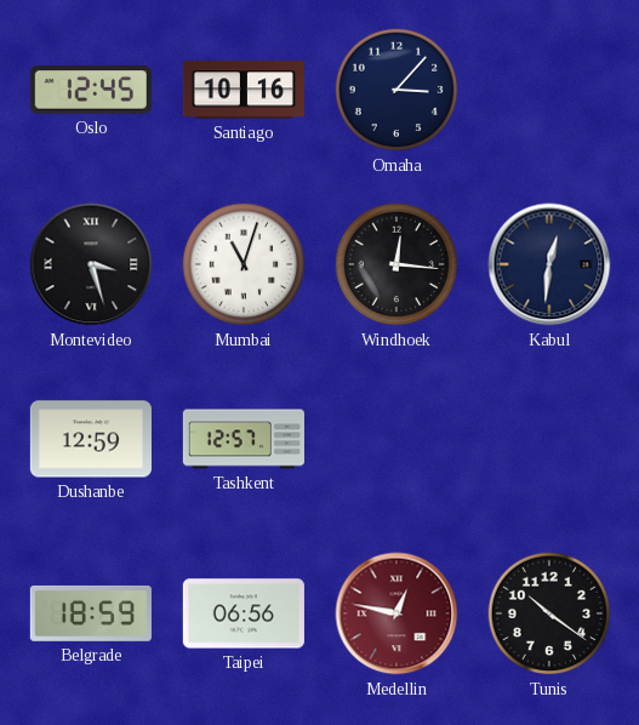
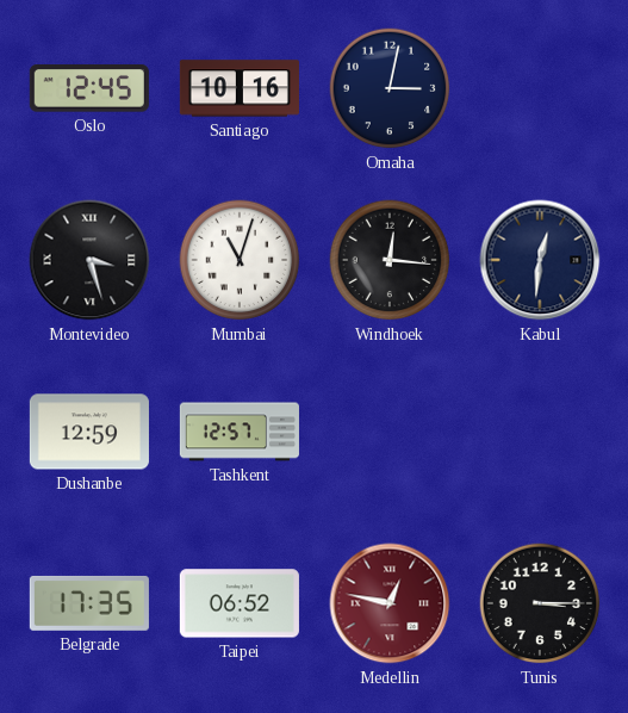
Omaha: 3:07 -> 3:02
Belgrade: 18:59 -> 17:35
Taipei: 06:56 -> 06:52
Tunis: 10:21 -> 3:15
